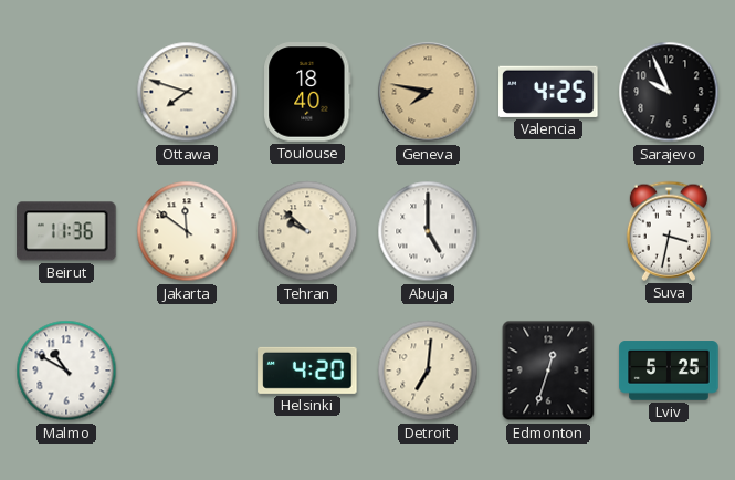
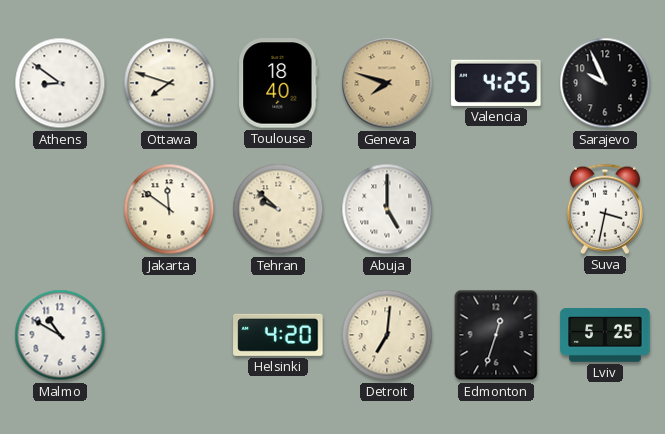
Athens: none -> 8:51
Geneva: 7:47 -> 7:48
Beirut: 11:36 -> none
